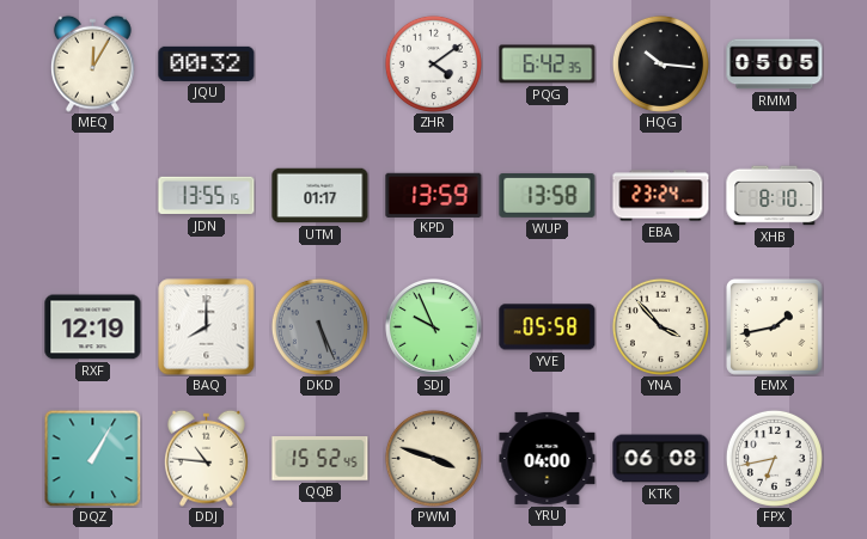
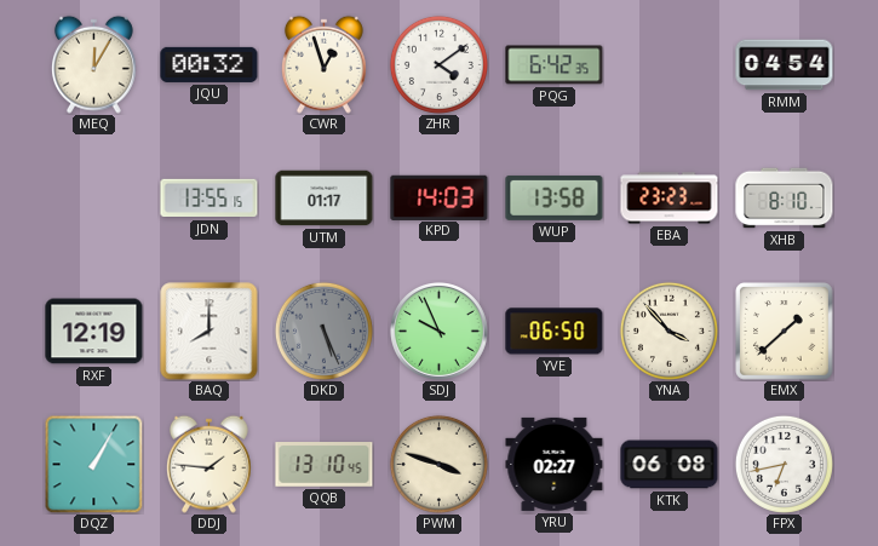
CWR: none -> 12:57
HQG: 10:16 -> none
RMM: 05:05 -> 04:54
KPD: 13:59 -> 14:03
EBA: 23:24 -> 23:23
YVE: 05:58 -> 06:50
EMX: 1:43 -> 1:38
DDJ: 10:46 -> 1:46
QQB: 15:52 -> 13:10
YRU: 04:00 -> 02:27
